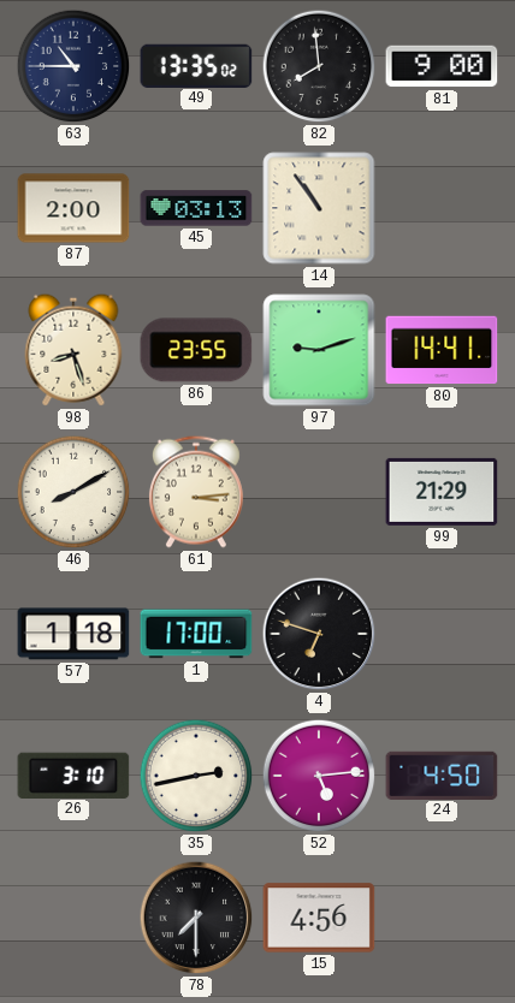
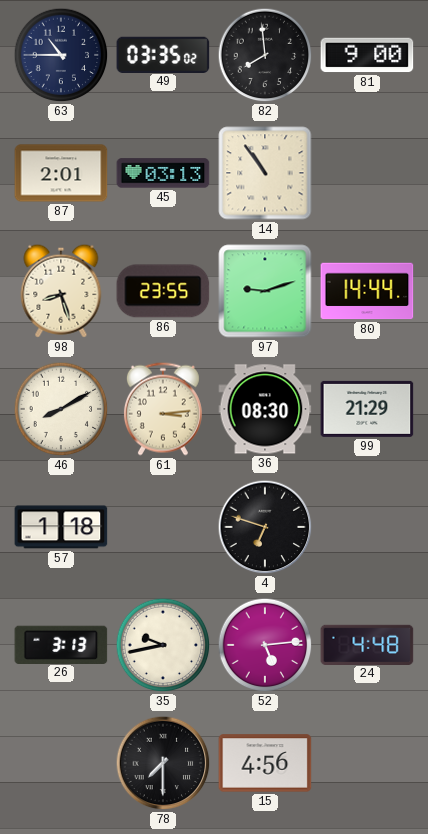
49: 13:35 -> 03:35
87: 2:00 -> 2:01
80: 14:41 -> 14:44
36: none -> 08:30
1: 17:00 -> none
26: 3:10 -> 3:13
35: 2:43 -> 9:43
24: 4:50 -> 4:48
